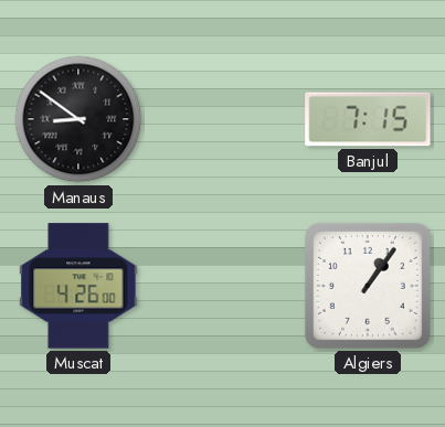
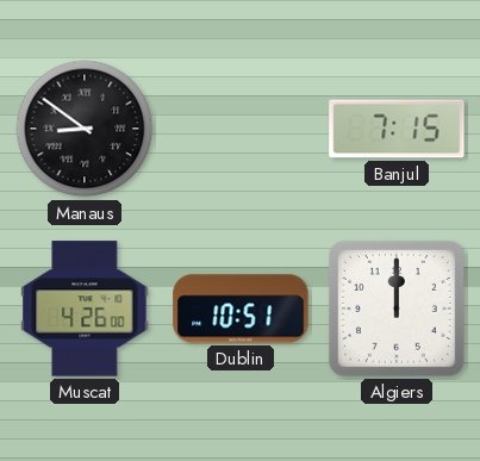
Dublin: none -> 10:51
Algiers: 1:06 -> 12:00
